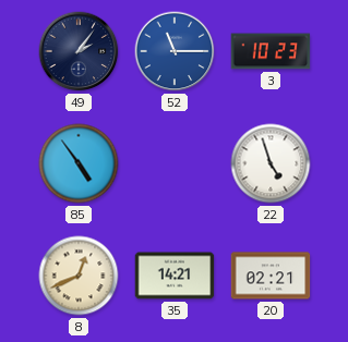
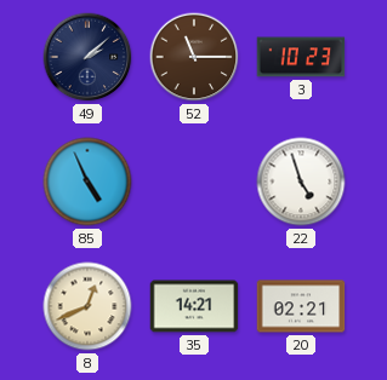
49: 2:06 -> 2:08
52 dial: blue -> brown
85: 4:54 -> 4:56
